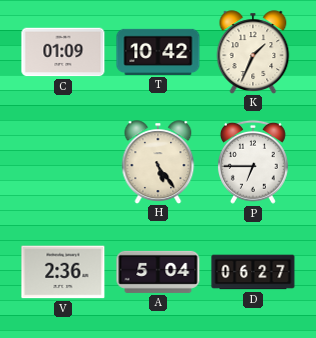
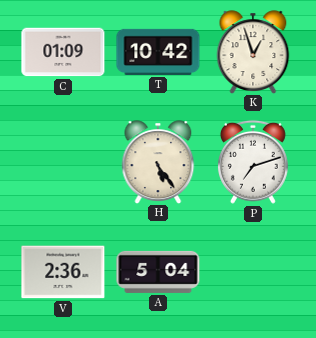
K: 1:34 -> 12:57
P: 6:45 -> 7:12
D: 06:27 -> none
